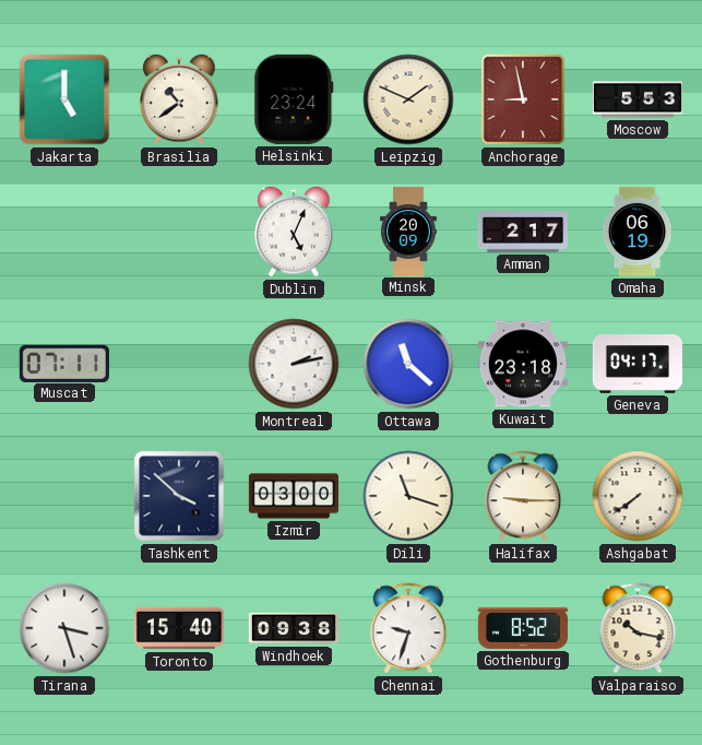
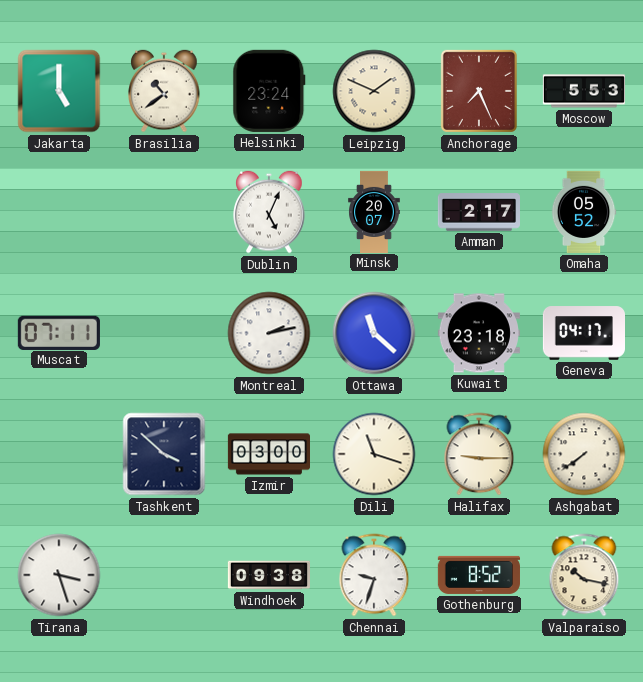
Anchorage: 8:58 -> 7:26
Minsk: 20:09 -> 20:07
Omaha: 06:19 -> 05:52
Toronto: 15:40 -> none
